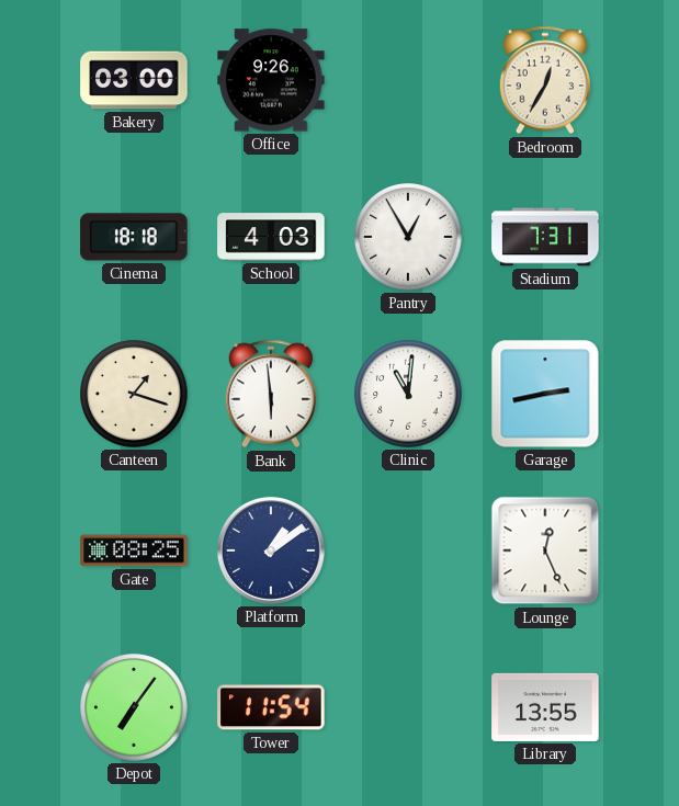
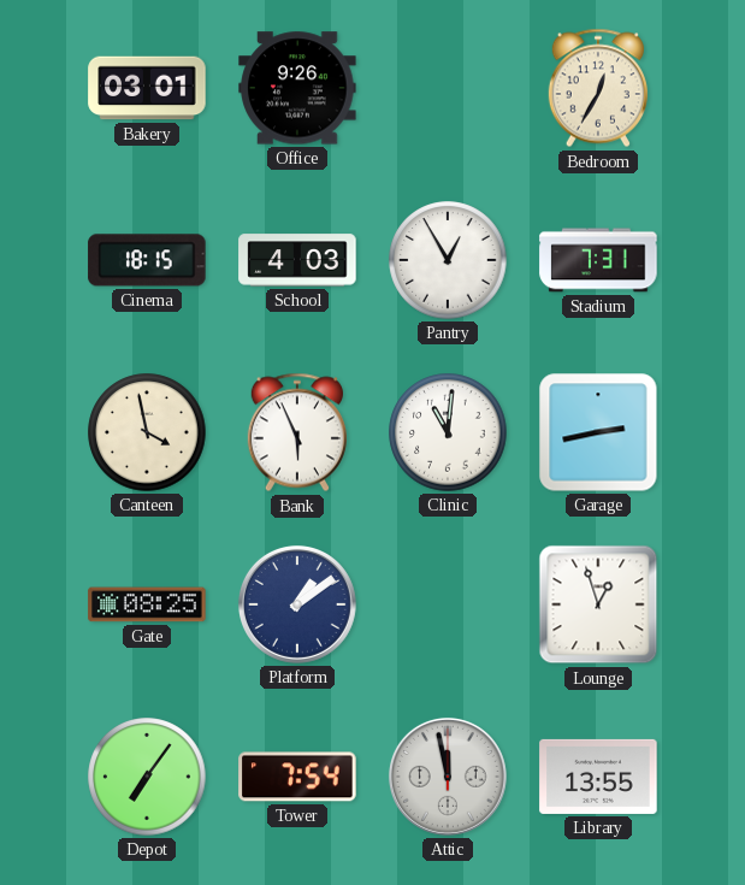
Bakery: 03:00 -> 03:01
Cinema: 18:18 -> 18:15
Canteen: 1:18 -> 3:58
Bank: 5:59 -> 5:56
Lounge: 12:26 -> 12:57
Tower: 11:54 -> 7:54
Attic: none -> 11:58
